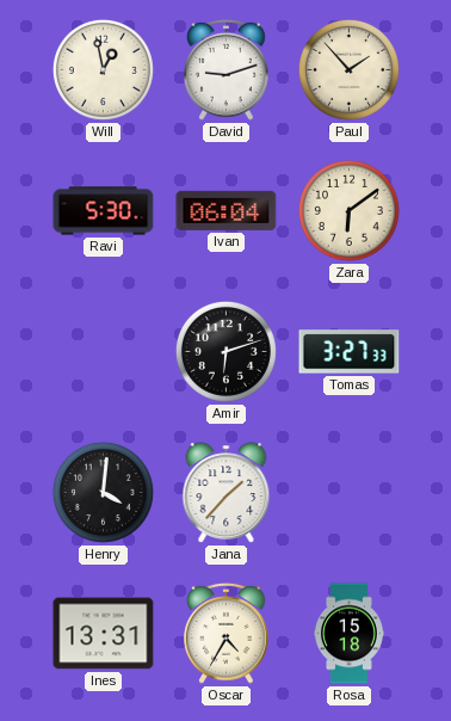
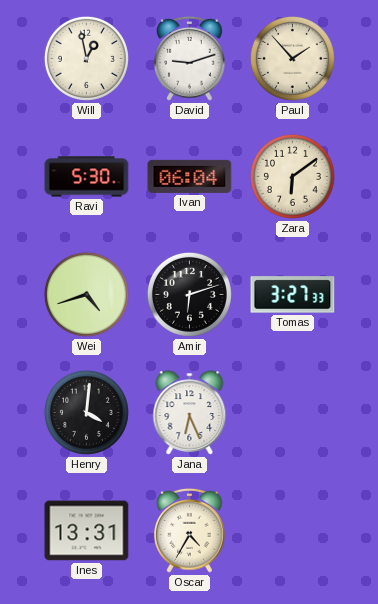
Wei: none -> 4:42
Jana: 1:37 -> 6:26
Rosa: 15:18 -> none
